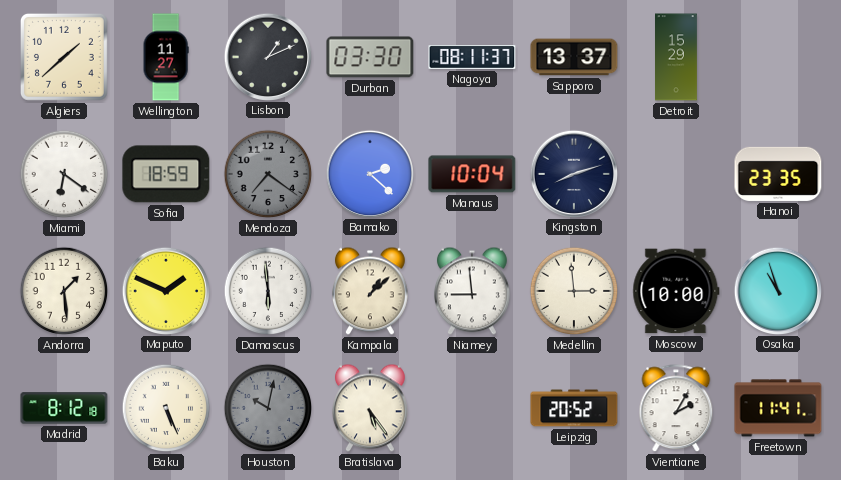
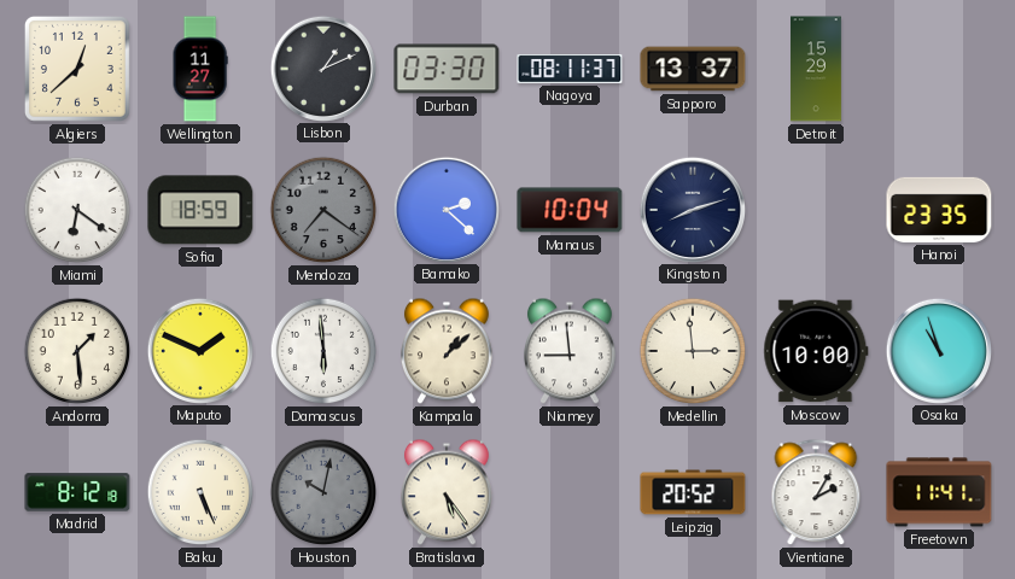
Algiers: 1:38 -> 12:38
